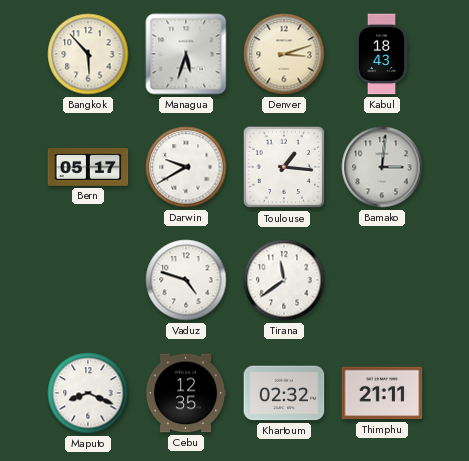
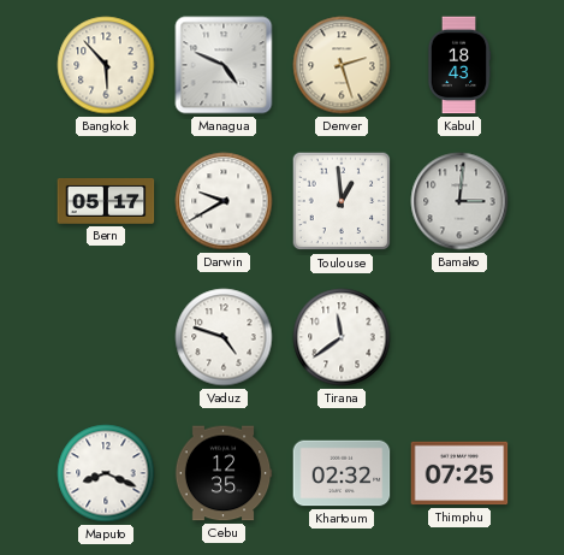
Managua: 5:33 -> 4:49
Denver: 3:12 -> 2:27
Toulouse: 1:16 -> 12:59
Thimphu: 21:11 -> 07:25
